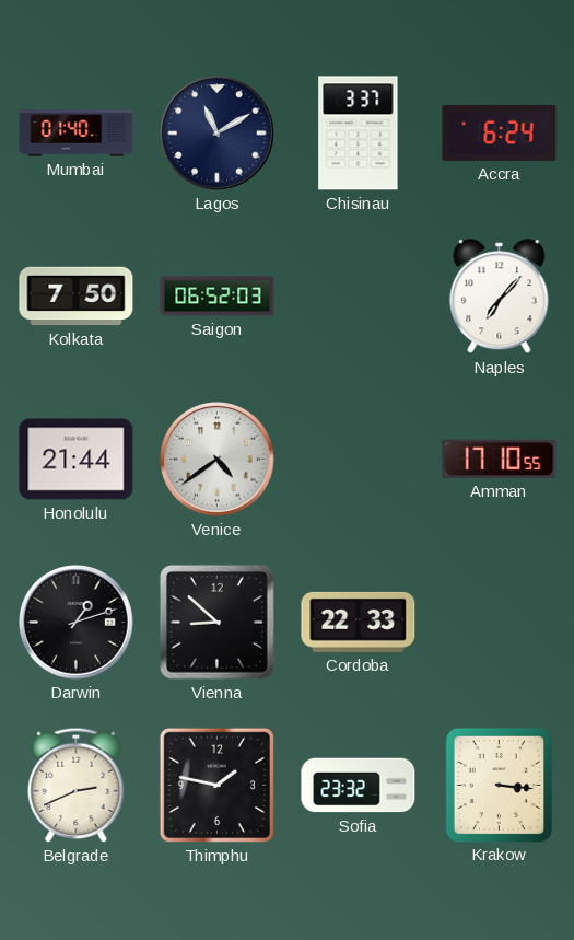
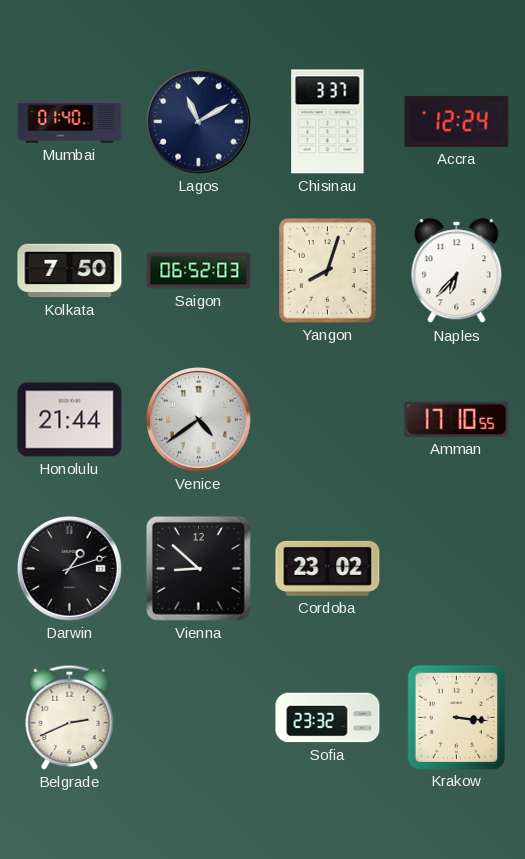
Accra: 6:24 -> 12:24
Yangon: none -> 8:03
Naples: 7:07 -> 6:37
Cordoba: 22:33 -> 23:02
Thimphu: 1:47 -> none
